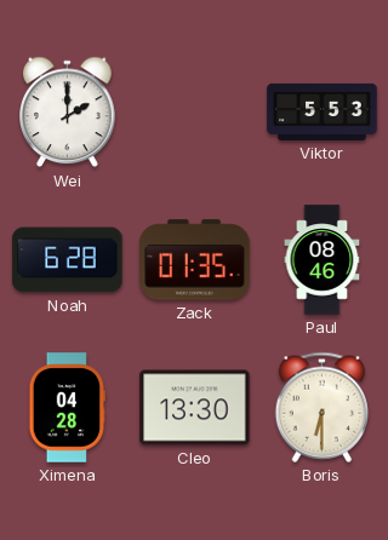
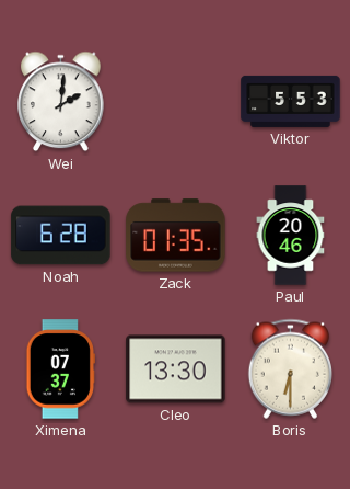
Wei: 2:00 -> 2:01
Paul: 08:46 -> 20:46
Ximena: 04:28 -> 07:37
